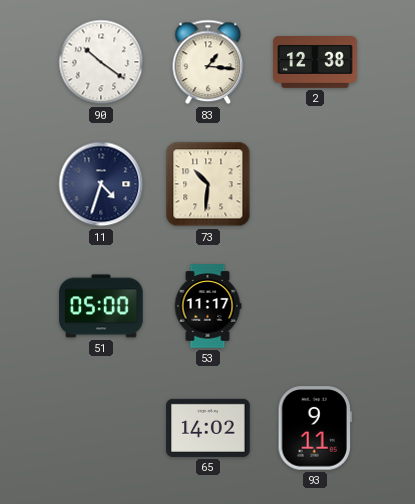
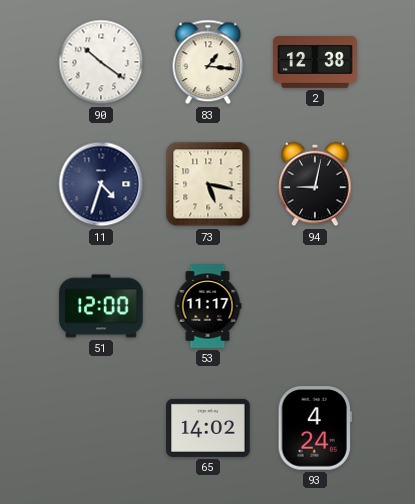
73: 10:31 -> 5:17
94: none -> 9:02
51: 05:00 -> 12:00
93: 9:11 -> 4:24
